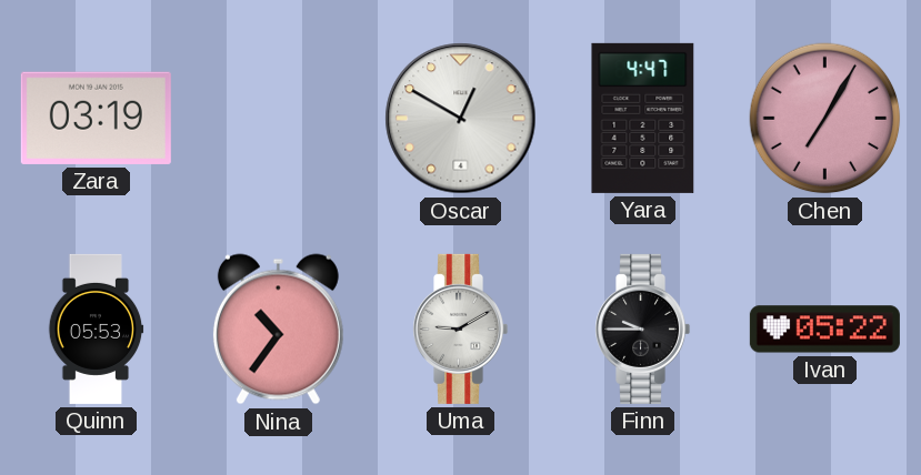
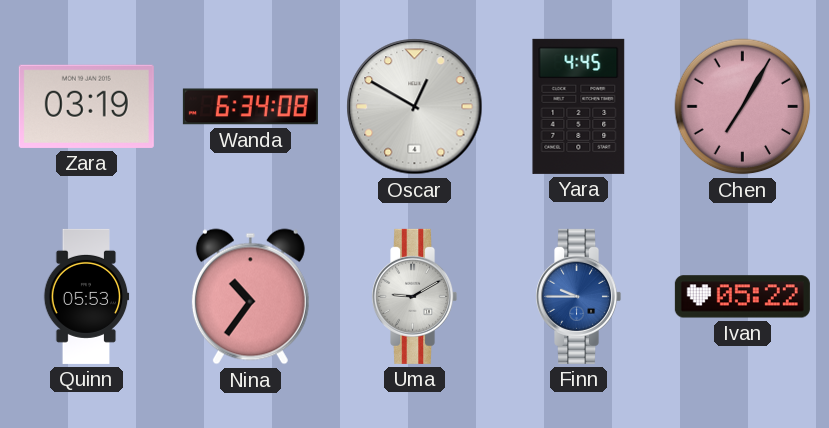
Wanda: none -> 6:34
Yara: 4:47 -> 4:45
Finn dial: black -> blue
